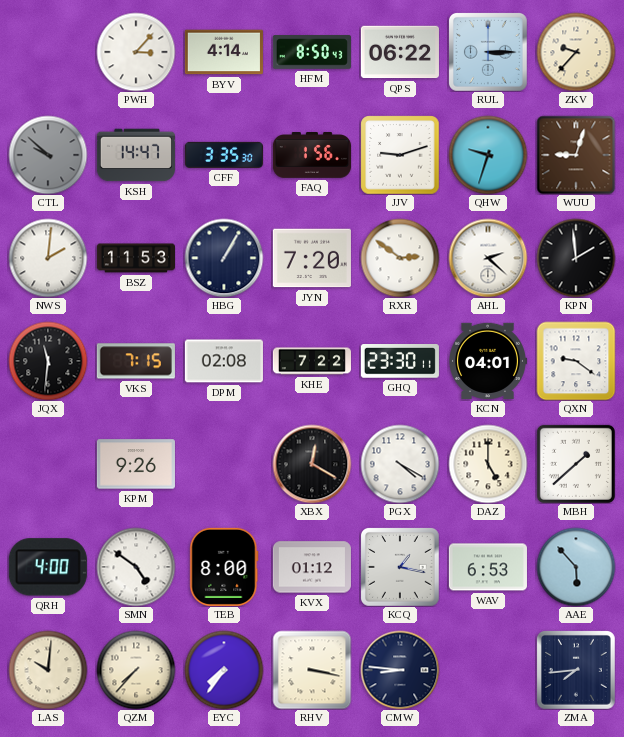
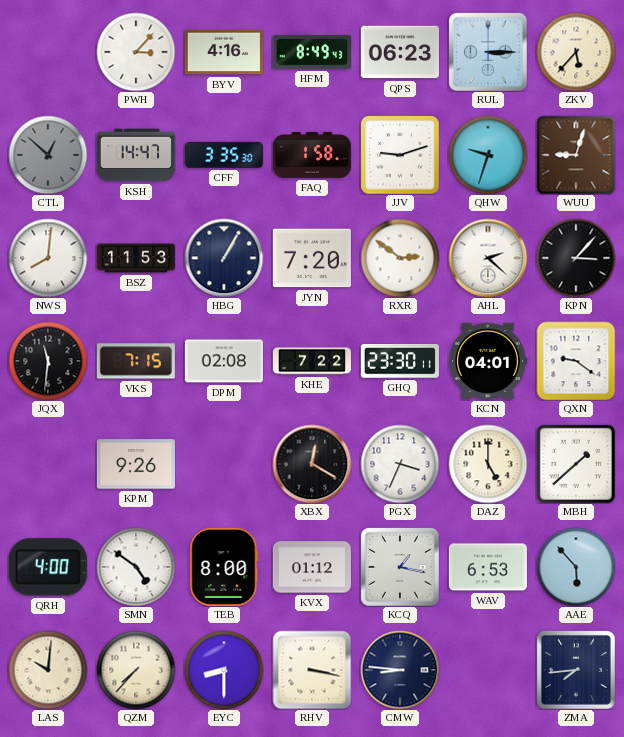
BYV: 4:14 -> 4:16
HFM: 8:50 -> 8:49
QPS: 06:22 -> 06:23
ZKV: 9:37 -> 5:37
CTL: 9:52 -> 12:52
FAQ: 1:56 -> 1:58
NWS: 2:01 -> 8:01
KPN: 1:59 -> 3:07
PGX: 4:20 -> 3:34
EYC: 7:36 -> 8:30
